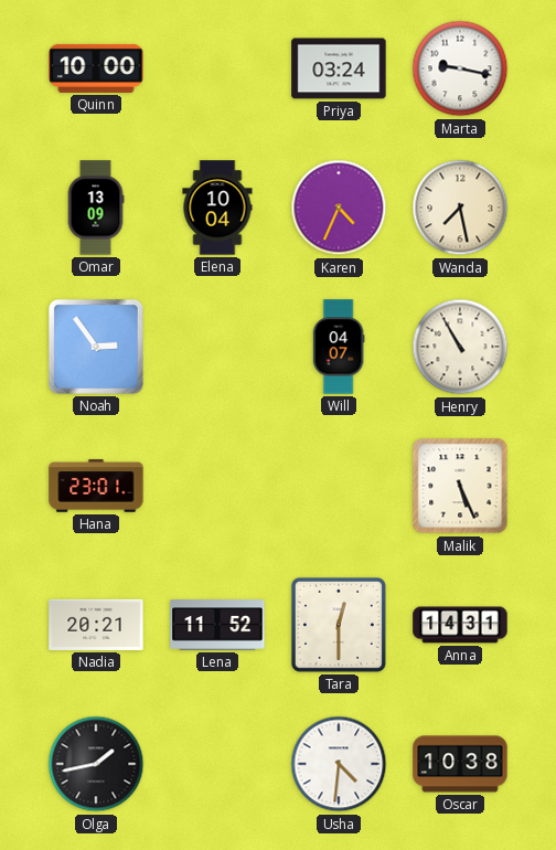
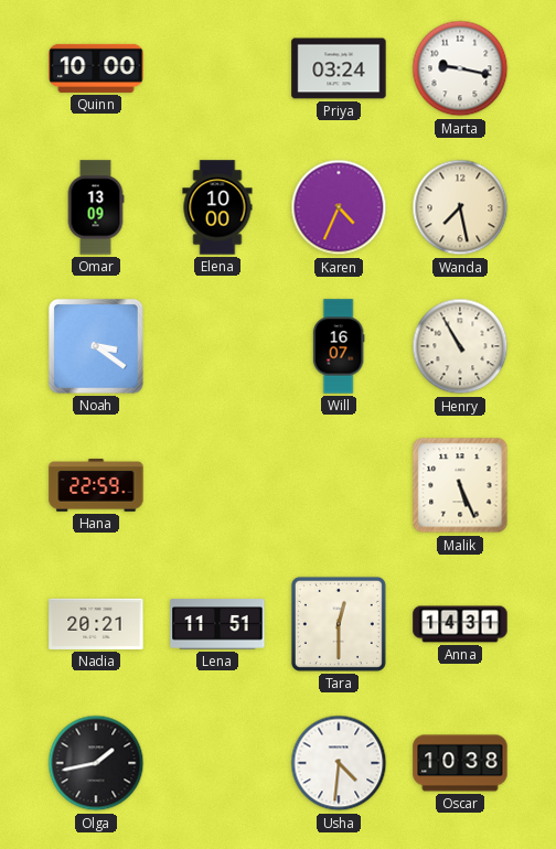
Elena: 10:04 -> 10:00
Noah: 2:54 -> 3:21
Will: 04:07 -> 16:07
Hana: 23:01 -> 22:59
Lena: 11:52 -> 11:51
